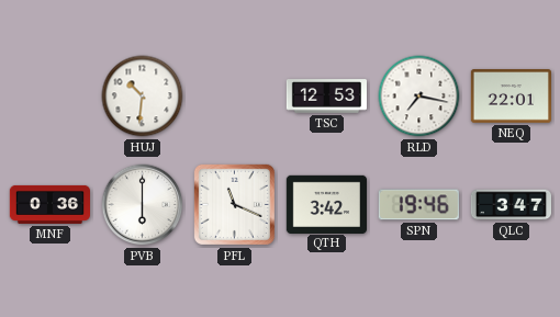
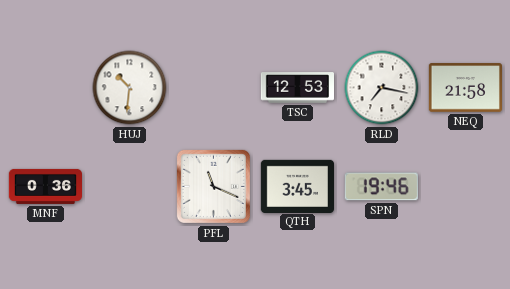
NEQ: 22:01 -> 21:58
PVB: 6:00 -> none
QTH: 3:42 -> 3:45
QLC: 3:47 -> none
